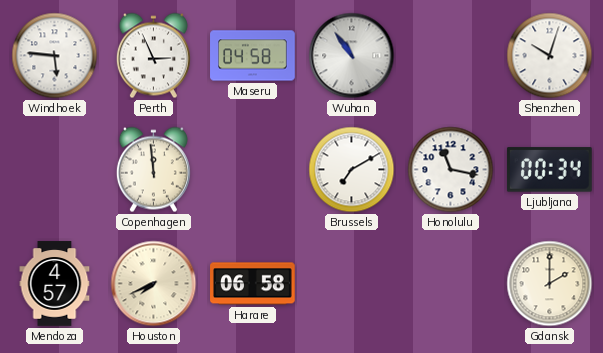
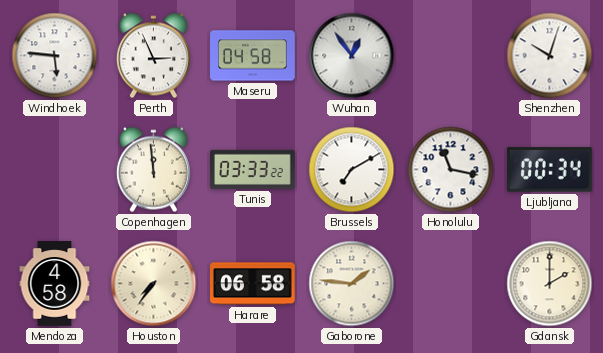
Wuhan: 10:54 -> 12:54
Tunis: none -> 03:33
Mendoza: 4:57 -> 4:58
Houston: 7:41 -> 7:36
Gaborone: none -> 1:46
